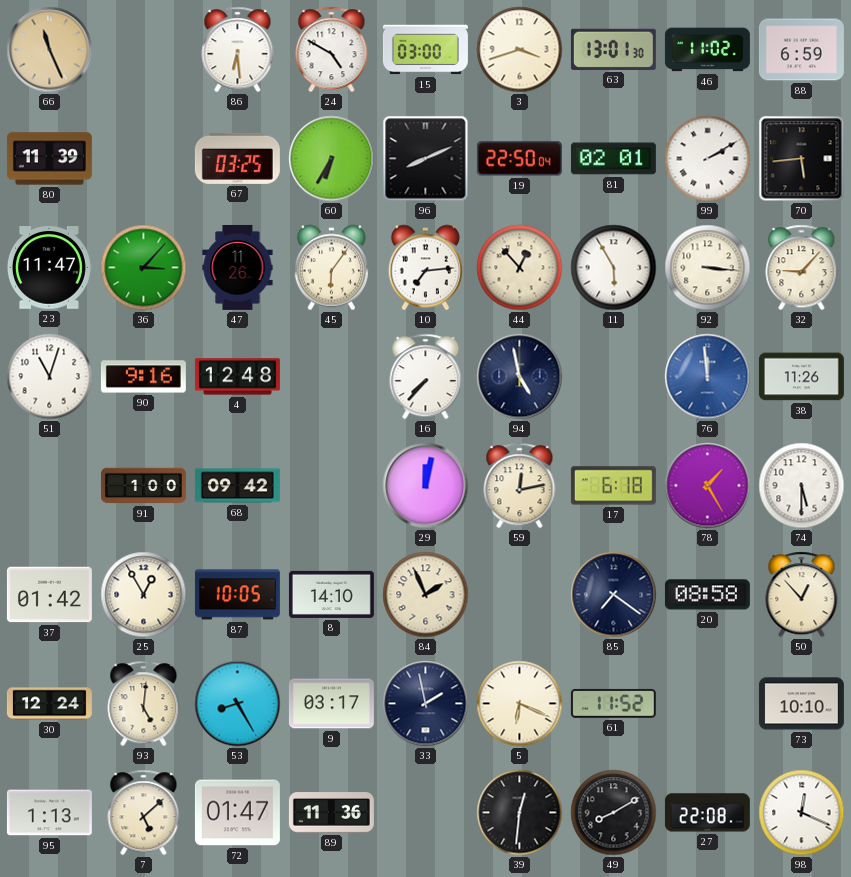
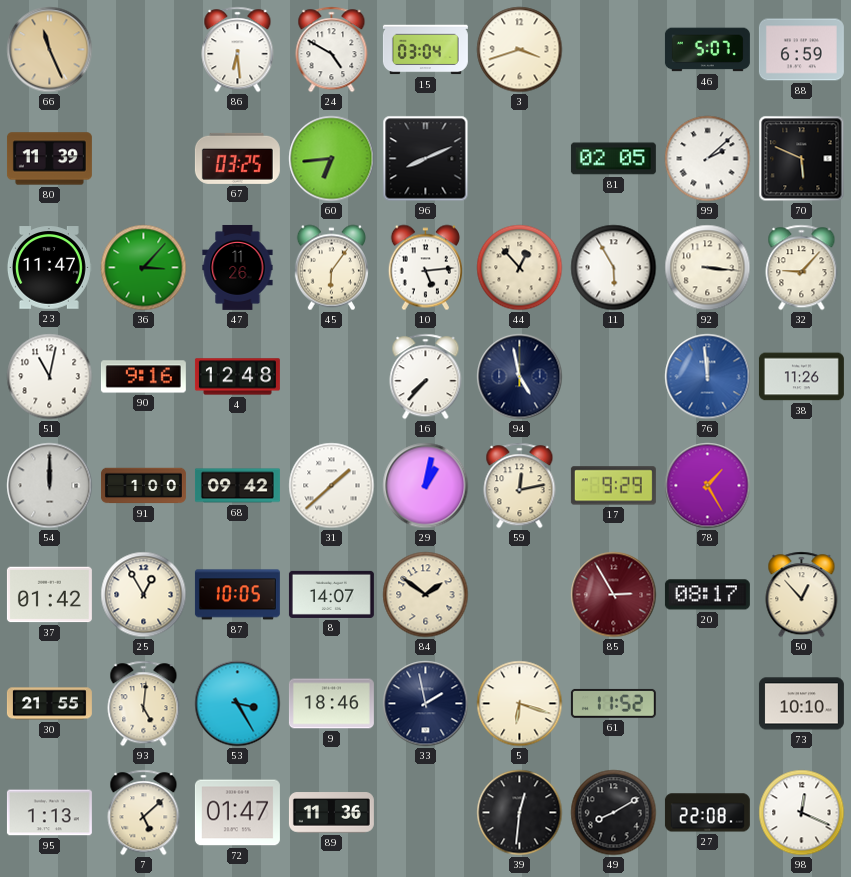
15: 03:00 -> 03:04
63: 13:01 -> none
46: 11:02 -> 5:07
60: 6:35 -> 6:44
19: 22:50 -> none
81: 02:01 -> 02:05
99: 2:10 -> 2:08
70: 5:44 -> 5:49
10: 7:14 -> 5:14
51: 11:03 -> 11:02
54: none -> 12:00
31: none -> 1:38
29: 12:02 -> 1:02
17: 6:18 -> 9:29
74: 5:30 -> none
8: 14:10 -> 14:07
84: 1:56 -> 1:51
85: 7:21 -> 2:55
85 dial: navy -> burgundy
20: 08:58 -> 08:17
30: 12:24 -> 21:55
53: 8:25 -> 3:25
9: 03:17 -> 18:46
5: 6:19 -> 6:18
